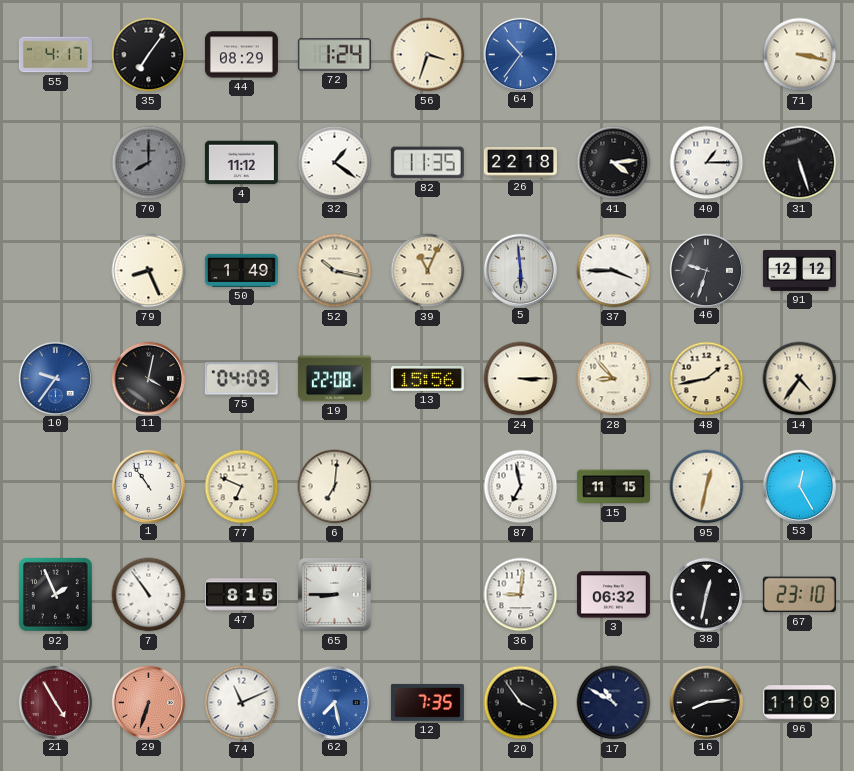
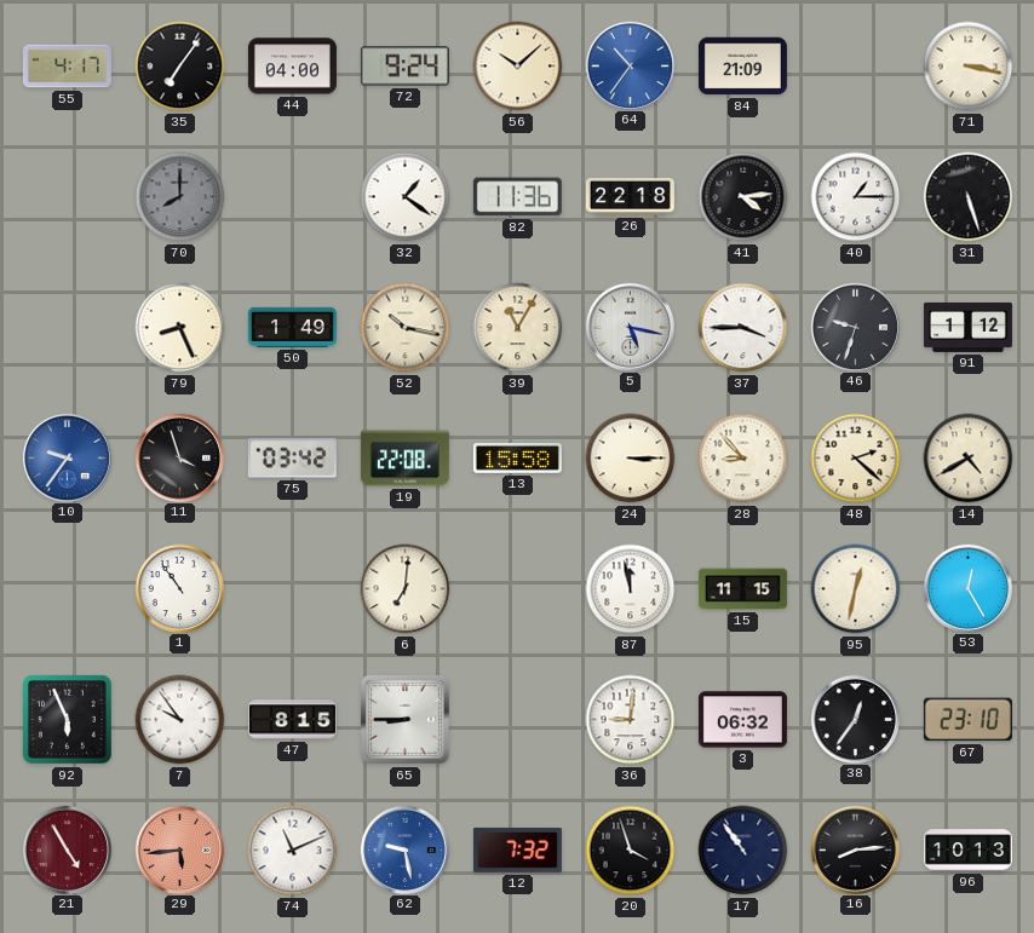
44: 08:29 -> 04:00
72: 1:24 -> 9:24
56: 3:33 -> 10:08
84: none -> 21:09
4: 11:12 -> none
82: 11:35 -> 11:36
39: 11:04 -> 11:05
5: 5:59 -> 5:17
91: 12:12 -> 1:12
11: 4:02 -> 3:57
75: 04:09 -> 03:42
13: 15:56 -> 15:58
48: 1:43 -> 2:22
14: 4:36 -> 4:40
77: 6:49 -> none
87: 6:58 -> 11:58
92: 1:56 -> 5:56
7: 10:54 -> 9:54
38: 12:32 -> 12:36
29: 6:33 -> 5:44
62: 7:28 -> 9:28
12: 7:35 -> 7:32
20: 3:54 -> 3:57
17: 10:50 -> 10:54
96: 11:09 -> 10:13
